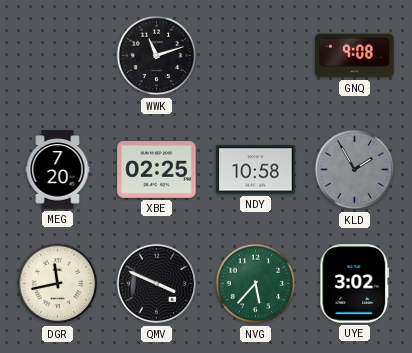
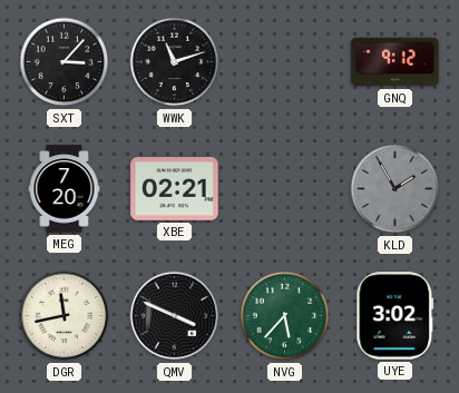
SXT: none -> 3:07
GNQ: 9:08 -> 9:12
XBE: 02:25 -> 02:21
NDY: 10:58 -> none
